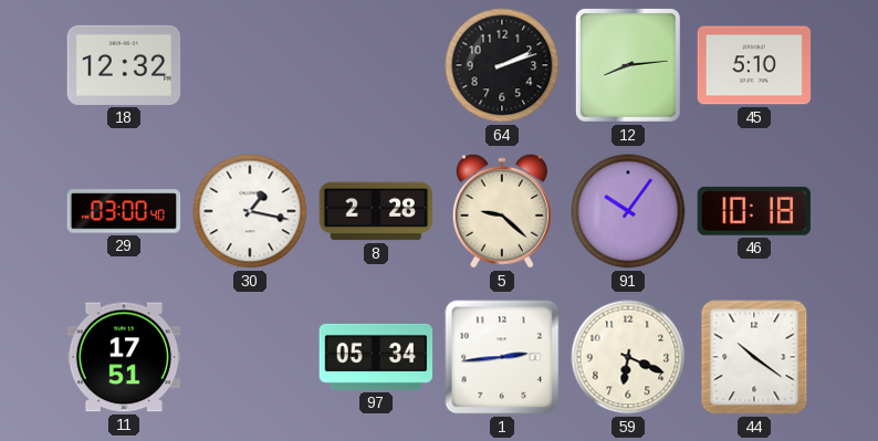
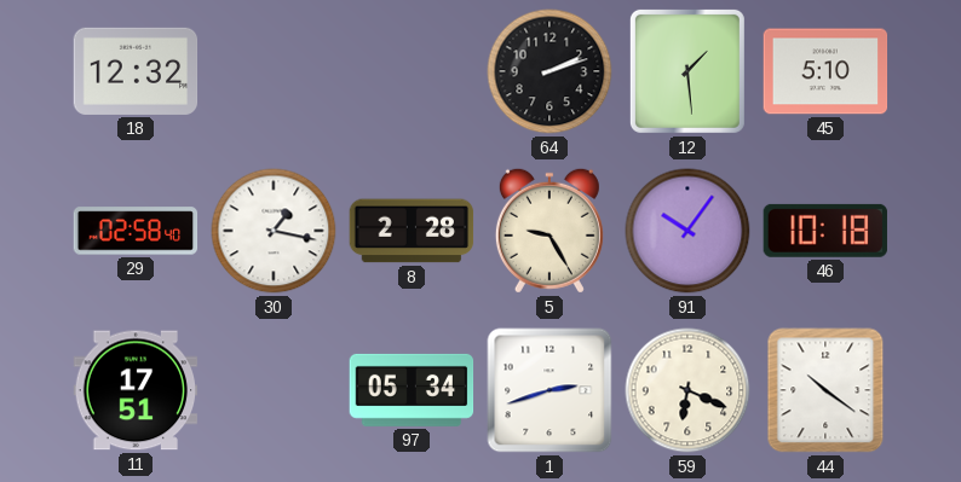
12: 8:14 -> 1:29
29: 03:00 -> 02:58
5: 9:22 -> 9:25
1: 2:44 -> 2:42
